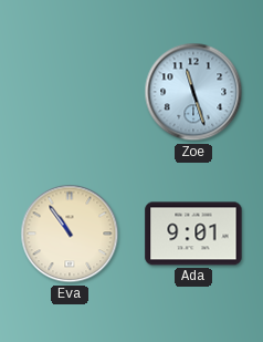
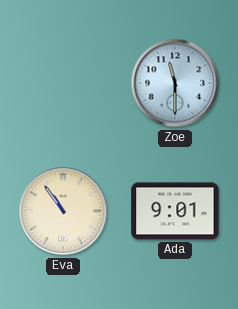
Zoe: 11:27 -> 11:30
